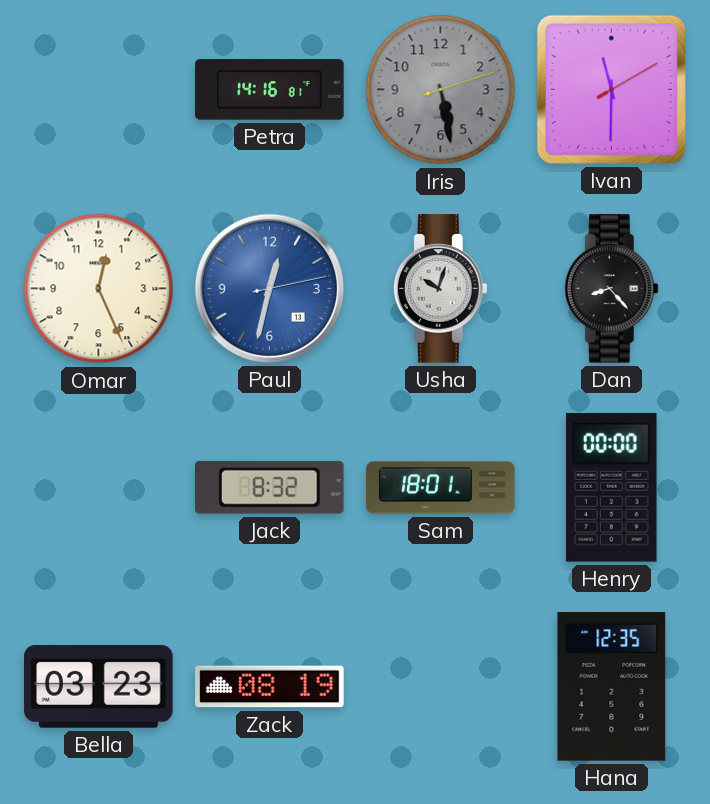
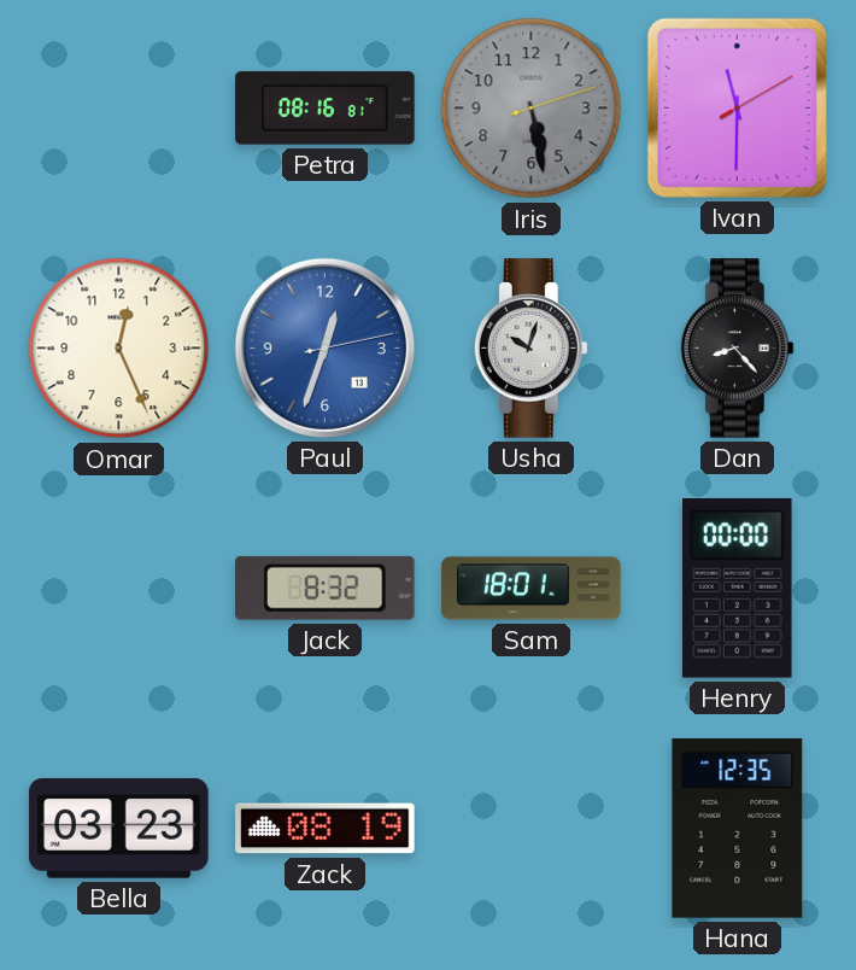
Petra: 14:16 -> 08:16
Paul: 12:32 -> 12:33
